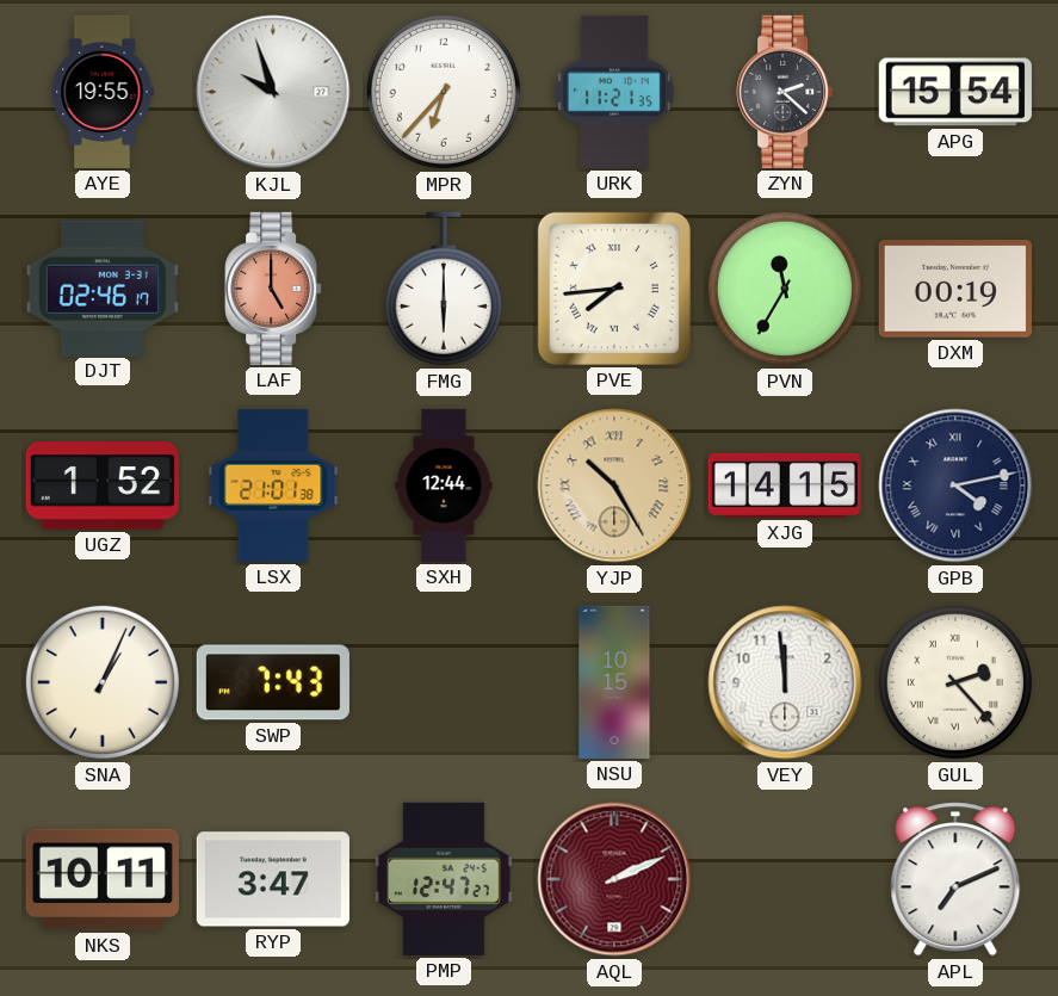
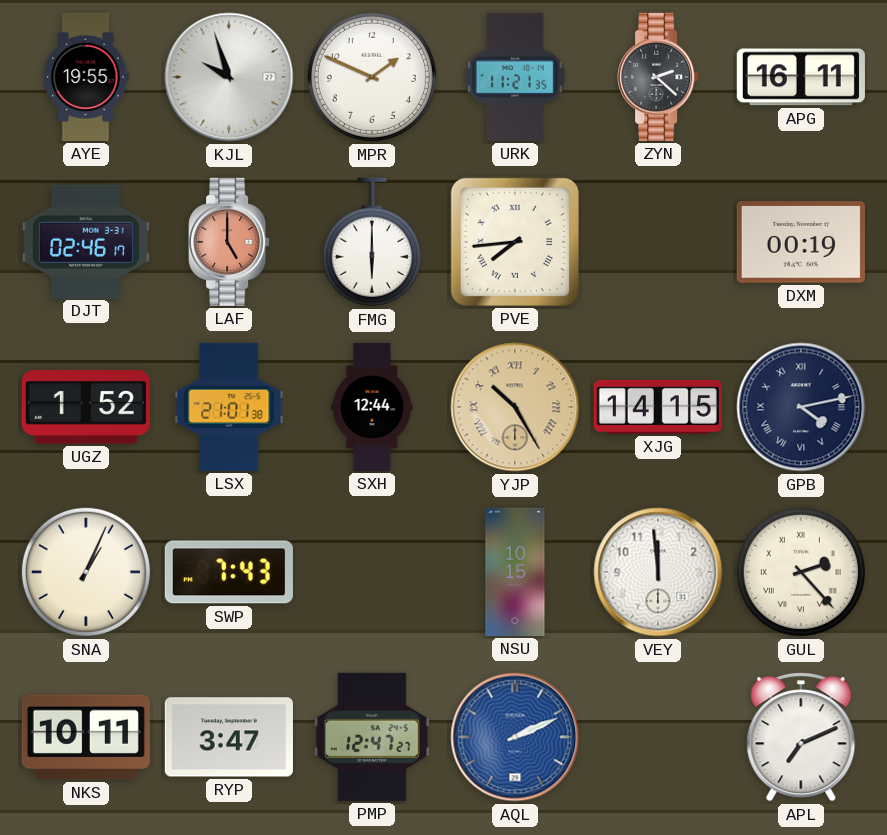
MPR: 6:37 -> 1:49
APG: 15:54 -> 16:11
PVN: 11:35 -> none
AQL dial: burgundy -> blue
